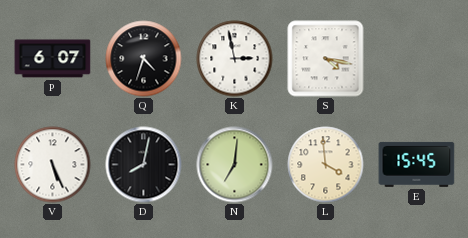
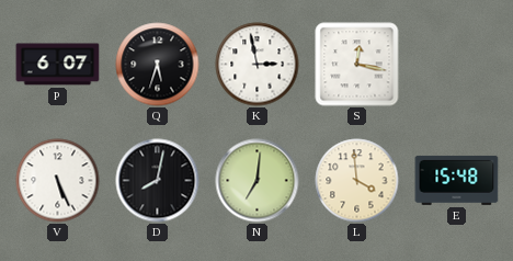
Q: 4:33 -> 5:33
S: 4:17 -> 12:17
E: 15:45 -> 15:48
